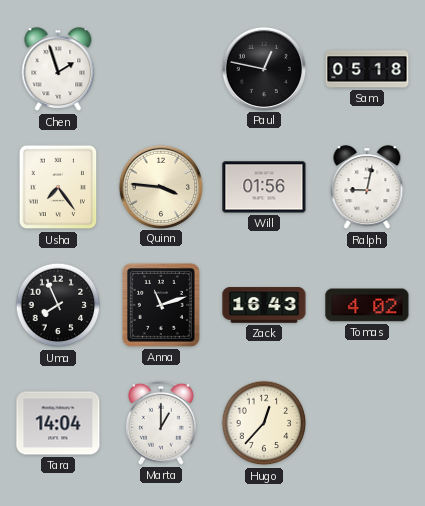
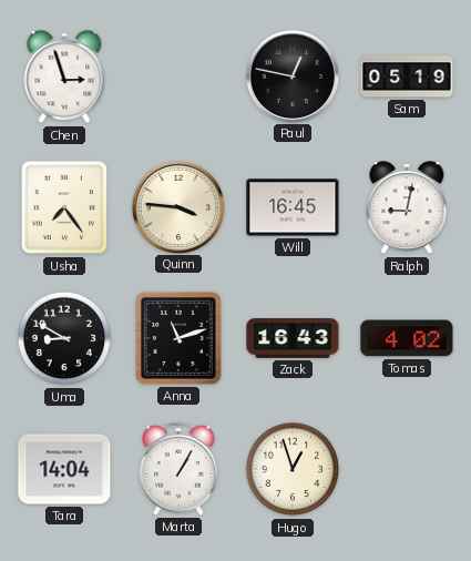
Chen: 1:57 -> 2:57
Sam: 05:18 -> 05:19
Will: 01:56 -> 16:45
Uma: 7:56 -> 8:50
Marta: 1:00 -> 1:05
Hugo: 12:37 -> 12:57
